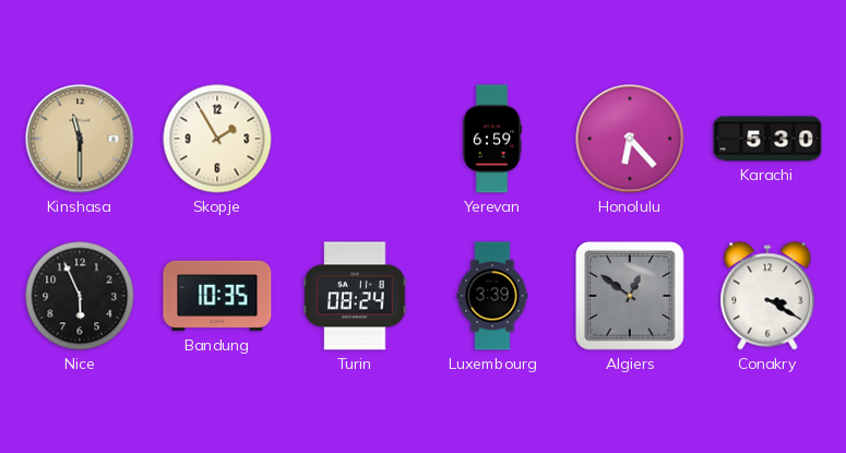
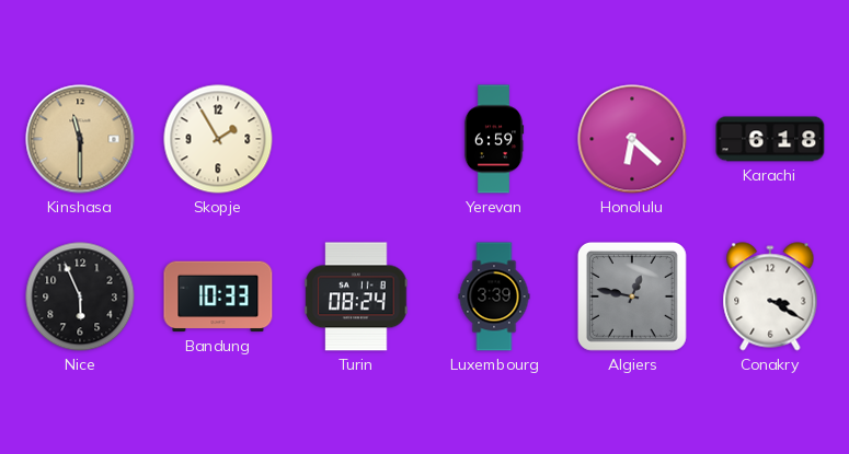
Honolulu: 6:23 -> 6:22
Karachi: 5:30 -> 6:18
Bandung: 10:35 -> 10:33
Algiers: 12:51 -> 12:47
